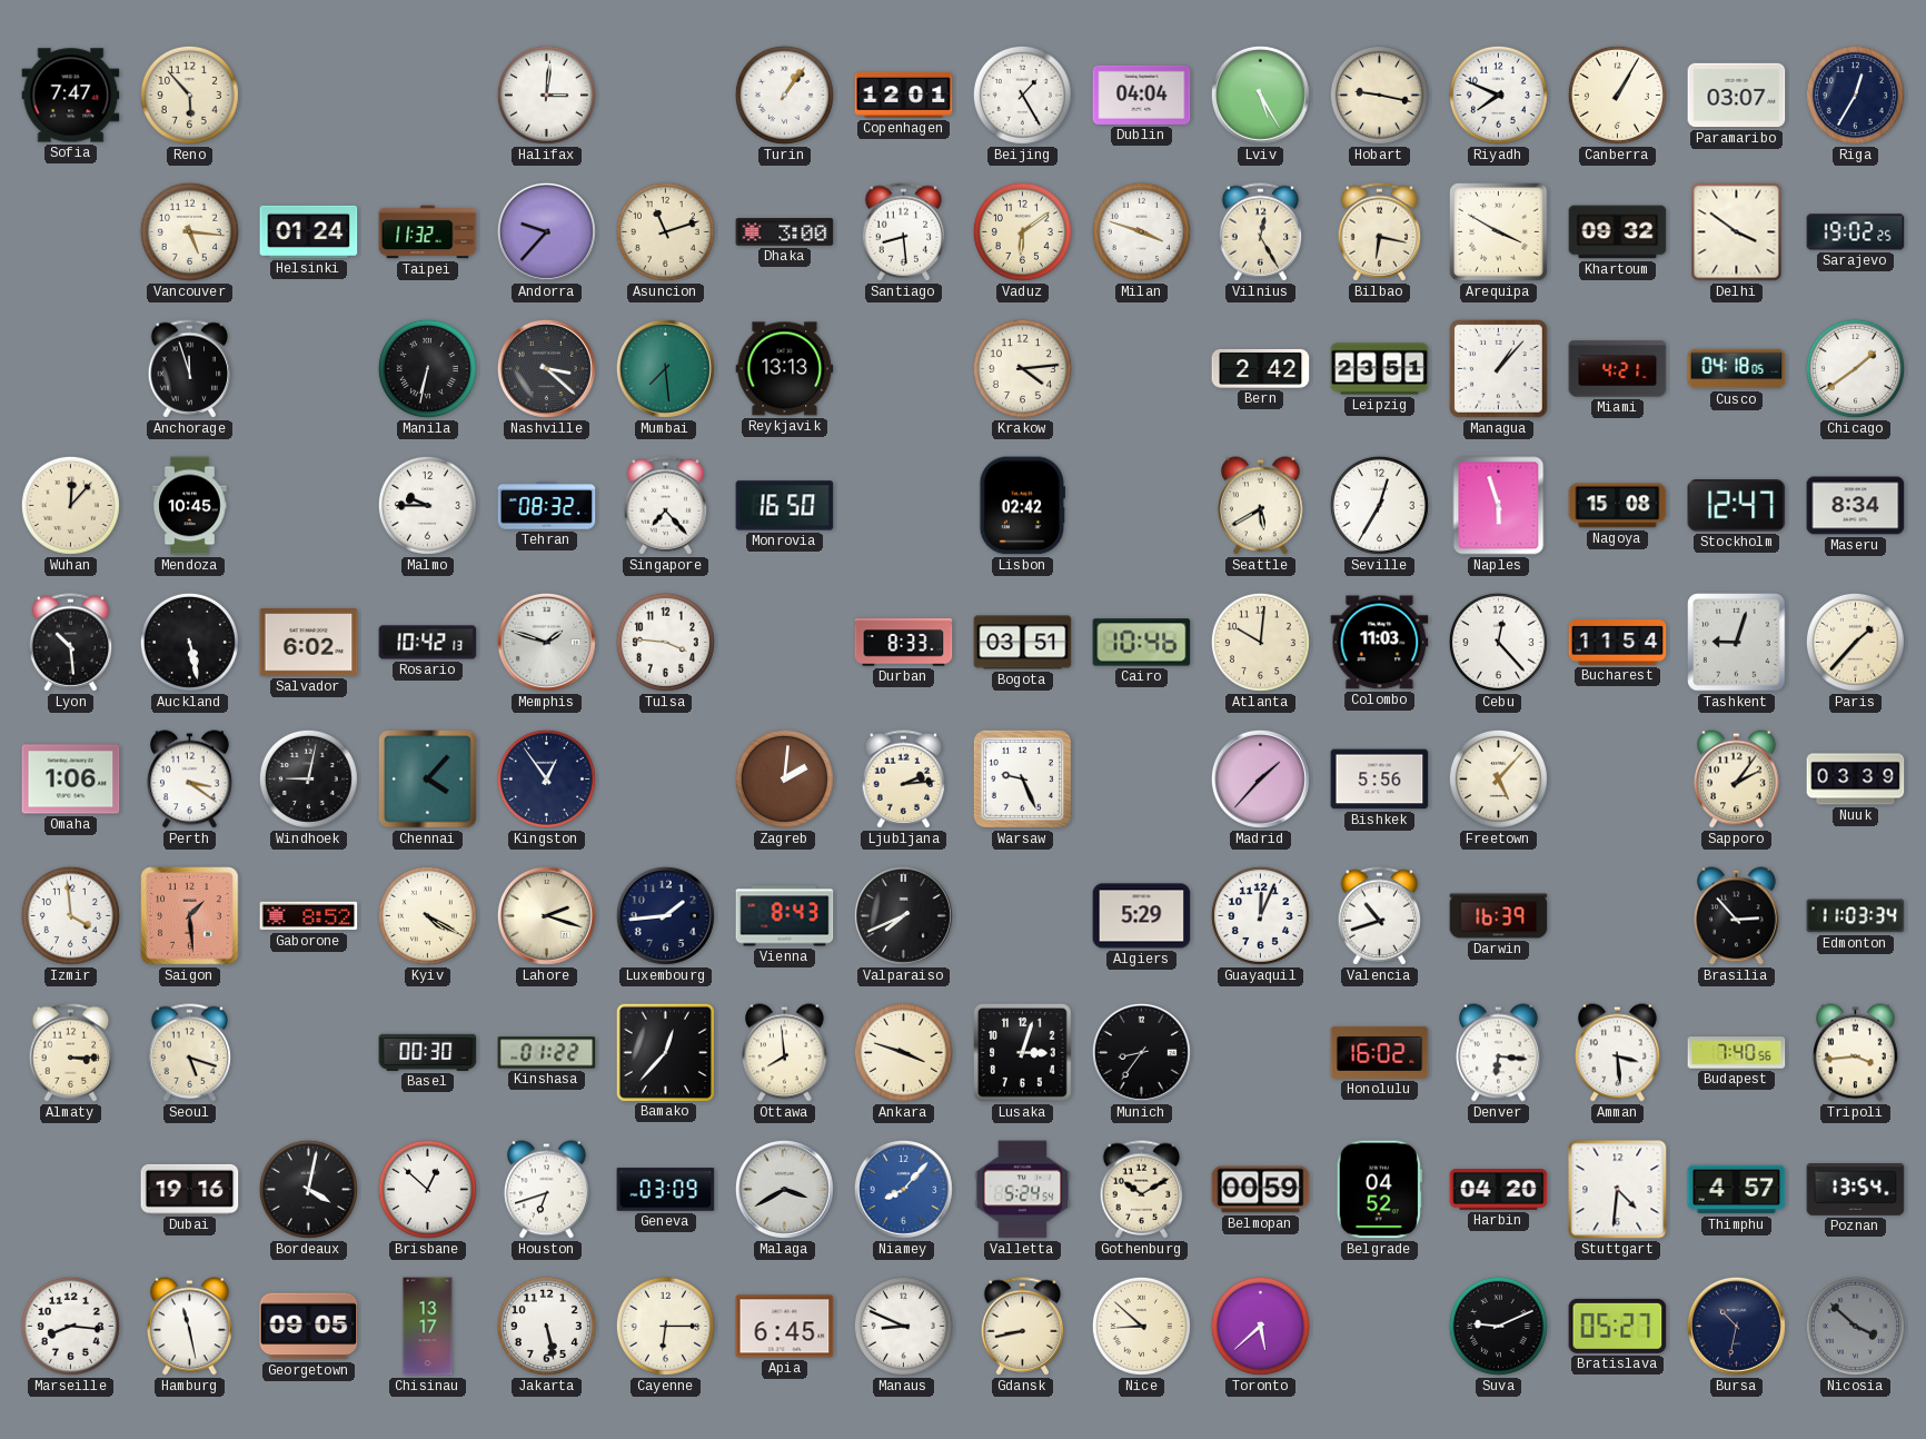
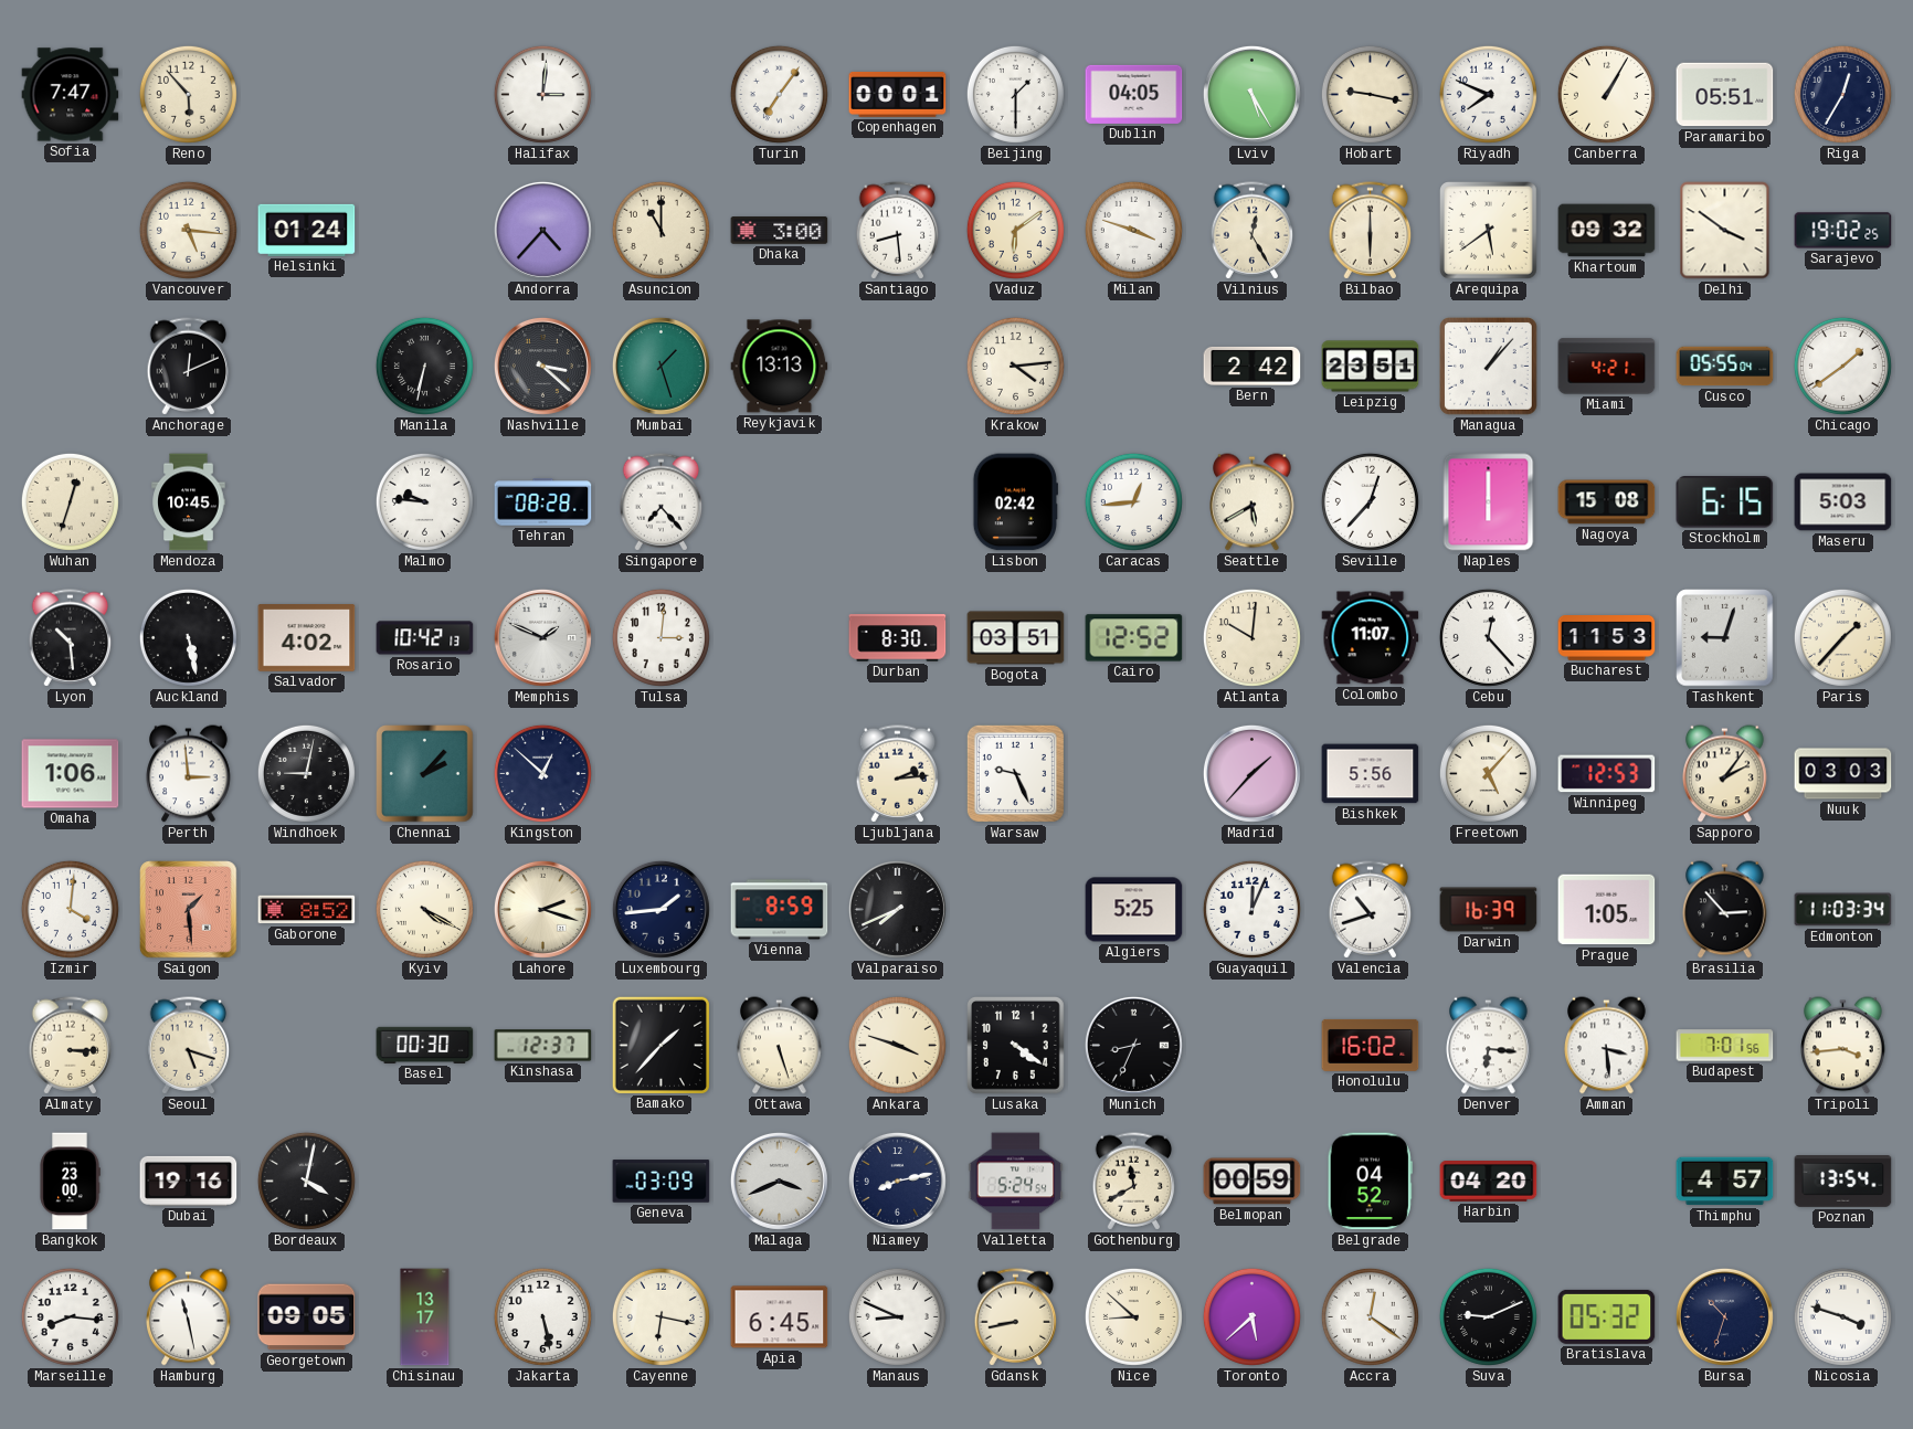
Turin: 1:06 -> 7:06
Copenhagen: 12:01 -> 00:01
Beijing: 1:25 -> 1:30
Dublin: 04:04 -> 04:05
Paramaribo: 03:07 -> 05:51
Taipei: 11:32 -> none
Andorra: 9:37 -> 4:37
Asuncion: 11:12 -> 11:00
Bilbao: 6:17 -> 6:00
Arequipa: 3:50 -> 5:39
Anchorage: 11:57 -> 12:11
Mumbai: 7:29 -> 1:27
Cusco: 04:18 -> 05:55
Wuhan: 12:07 -> 12:33
Malmo: 9:45 -> 9:46
Tehran: 08:32 -> 08:28
Monrovia: 16:50 -> none
Caracas: none -> 12:44
Seville: 12:35 -> 12:37
Naples: 5:57 -> 6:00
Stockholm: 12:47 -> 6:15
Maseru: 8:34 -> 5:03
Salvador: 6:02 -> 4:02
Memphis: 1:48 -> 1:49
Tulsa: 3:46 -> 3:01
Durban: 8:33 -> 8:30
Cairo: 10:46 -> 12:52
Colombo: 11:03 -> 11:07
Bucharest: 11:54 -> 11:53
Perth: 3:21 -> 2:59
Chennai: 4:07 -> 2:07
Kingston: 12:54 -> 12:52
Zagreb: 2:01 -> none
Winnipeg: none -> 12:53
Nuuk: 03:39 -> 03:03
Izmir: 3:59 -> 4:01
Vienna: 8:43 -> 8:59
Algiers: 5:29 -> 5:25
Prague: none -> 1:05
Kinshasa: 01:22 -> 12:37
Bamako: 12:37 -> 1:37
Ottawa: 7:59 -> 5:27
Lusaka: 3:03 -> 4:21
Munich: 8:36 -> 8:34
Budapest: 7:40 -> 7:01
Bangkok: none -> 23:00
Brisbane: 12:52 -> none
Houston: 6:42 -> none
Malaga: 3:40 -> 3:41
Niamey: 8:07 -> 8:13
Niamey dial: blue -> navy
Gothenburg: 10:10 -> 11:40
Stuttgart: 4:31 -> none
Cayenne: 6:15 -> 6:17
Accra: none -> 12:21
Bratislava: 05:27 -> 05:32
Bursa: 10:32 -> 10:33
Nicosia: 3:52 -> 3:48
Nicosia dial: grey -> white
